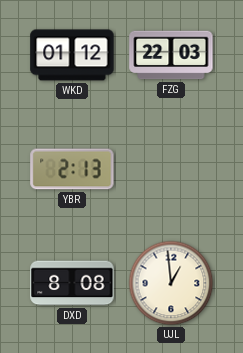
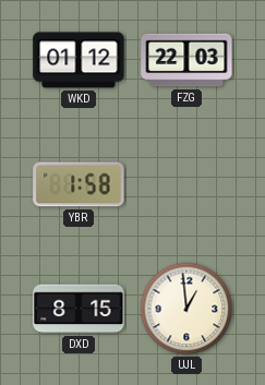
YBR: 2:13 -> 1:58
DXD: 8:08 -> 8:15
